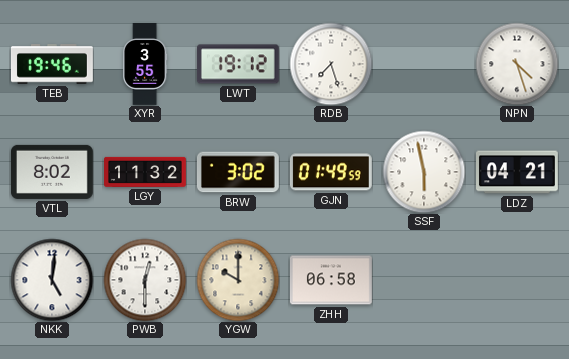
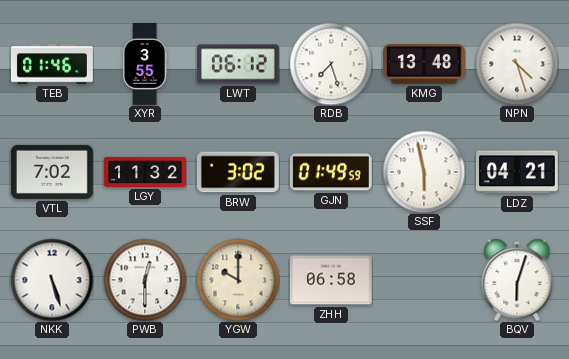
TEB: 19:46 -> 01:46
LWT: 19:12 -> 06:12
KMG: none -> 13:48
VTL: 8:02 -> 7:02
NKK: 5:01 -> 5:27
BQV: none -> 6:03
